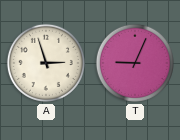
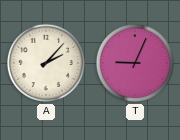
A: 2:57 -> 2:07
